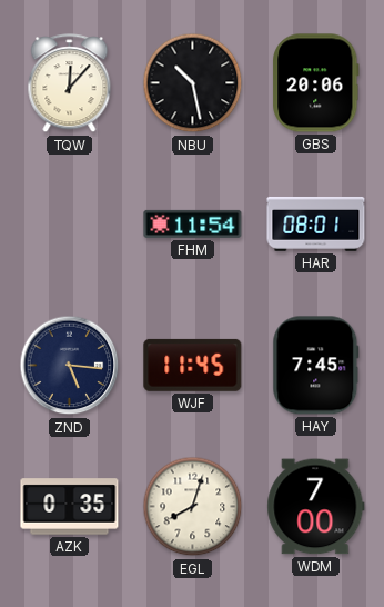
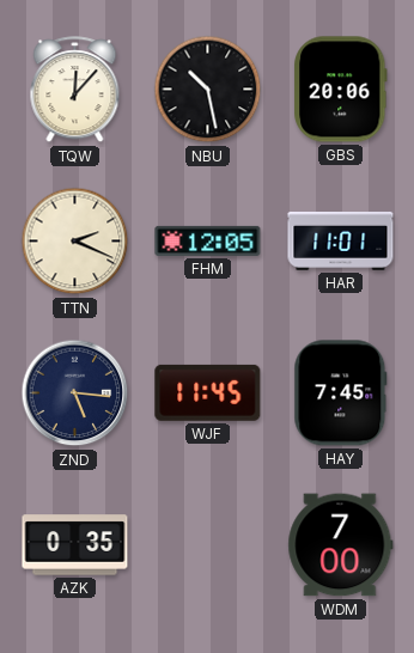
TTN: none -> 2:19
FHM: 11:54 -> 12:05
HAR: 08:01 -> 11:01
EGL: 8:03 -> none
